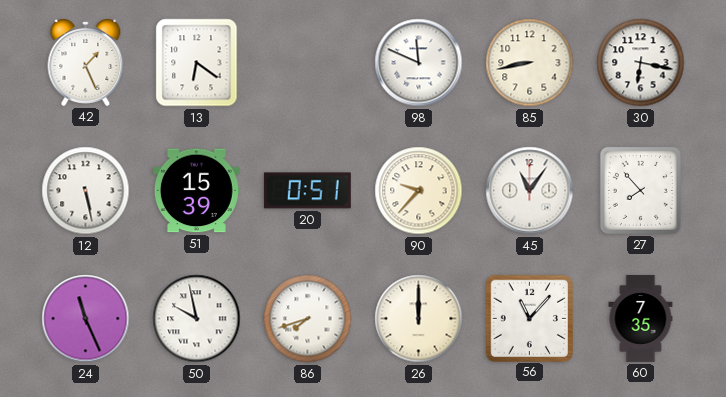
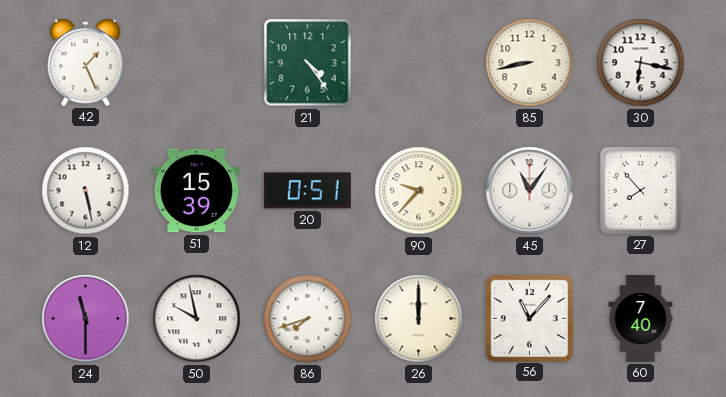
13: 6:21 -> none
21: none -> 4:24
98: 11:49 -> none
24: 11:26 -> 11:30
60: 7:35 -> 7:40
